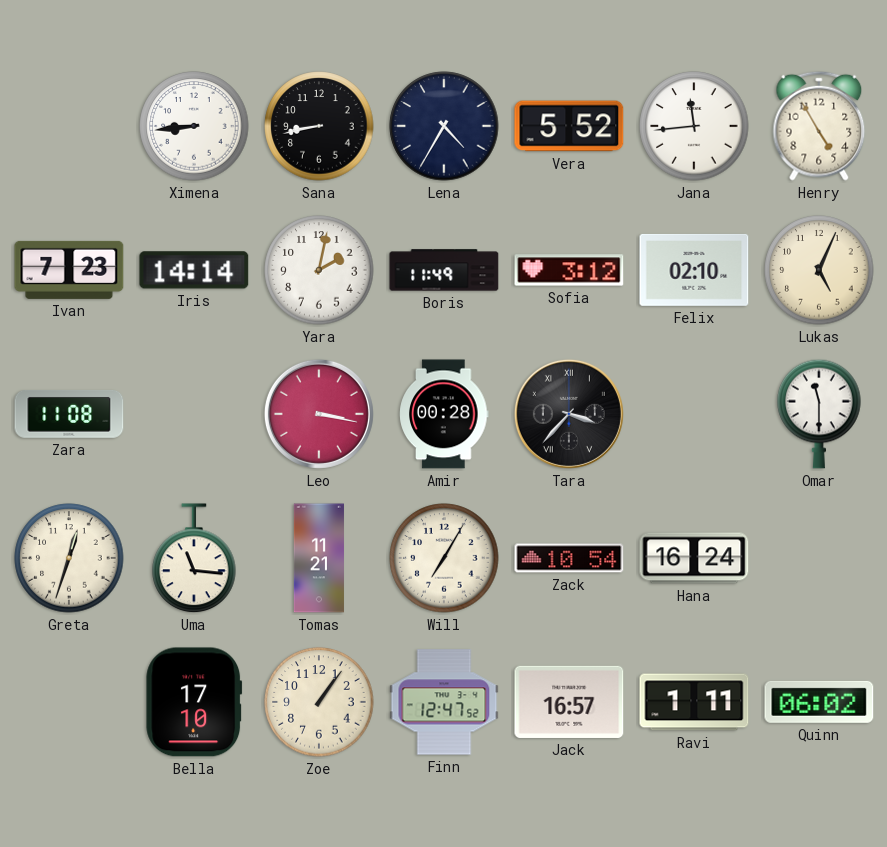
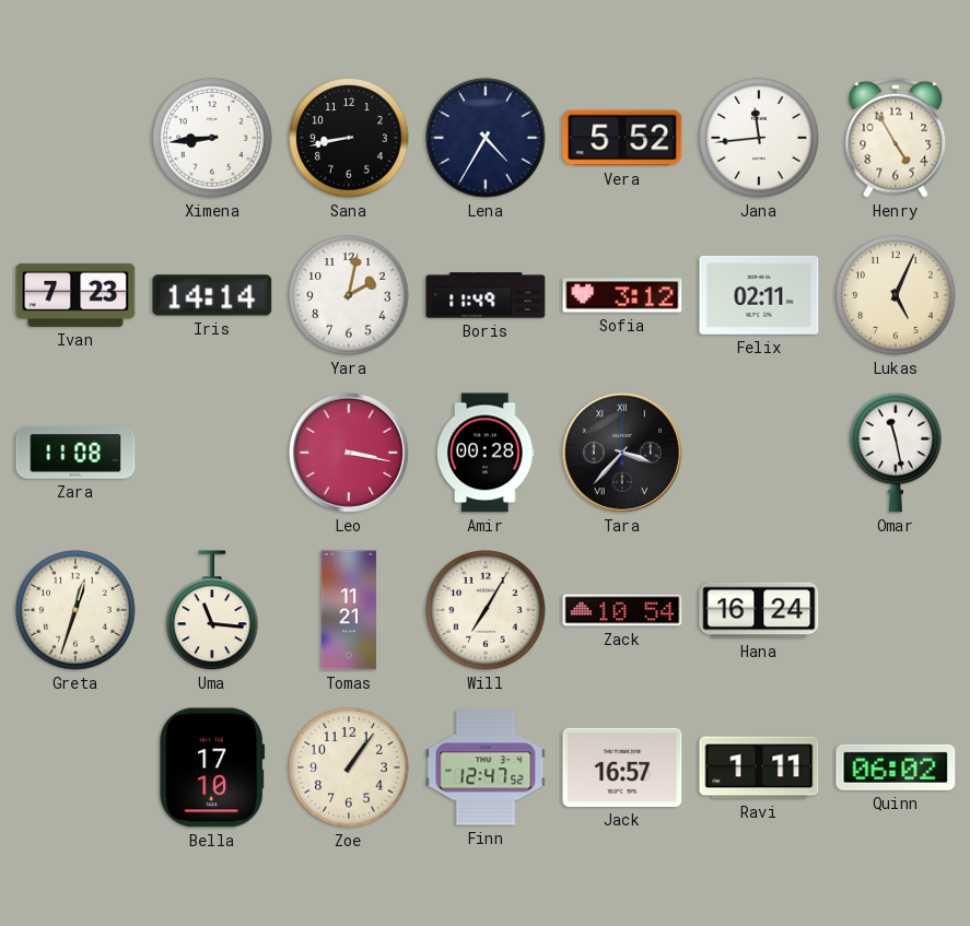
Felix: 02:10 -> 02:11
Omar: 11:30 -> 11:28
